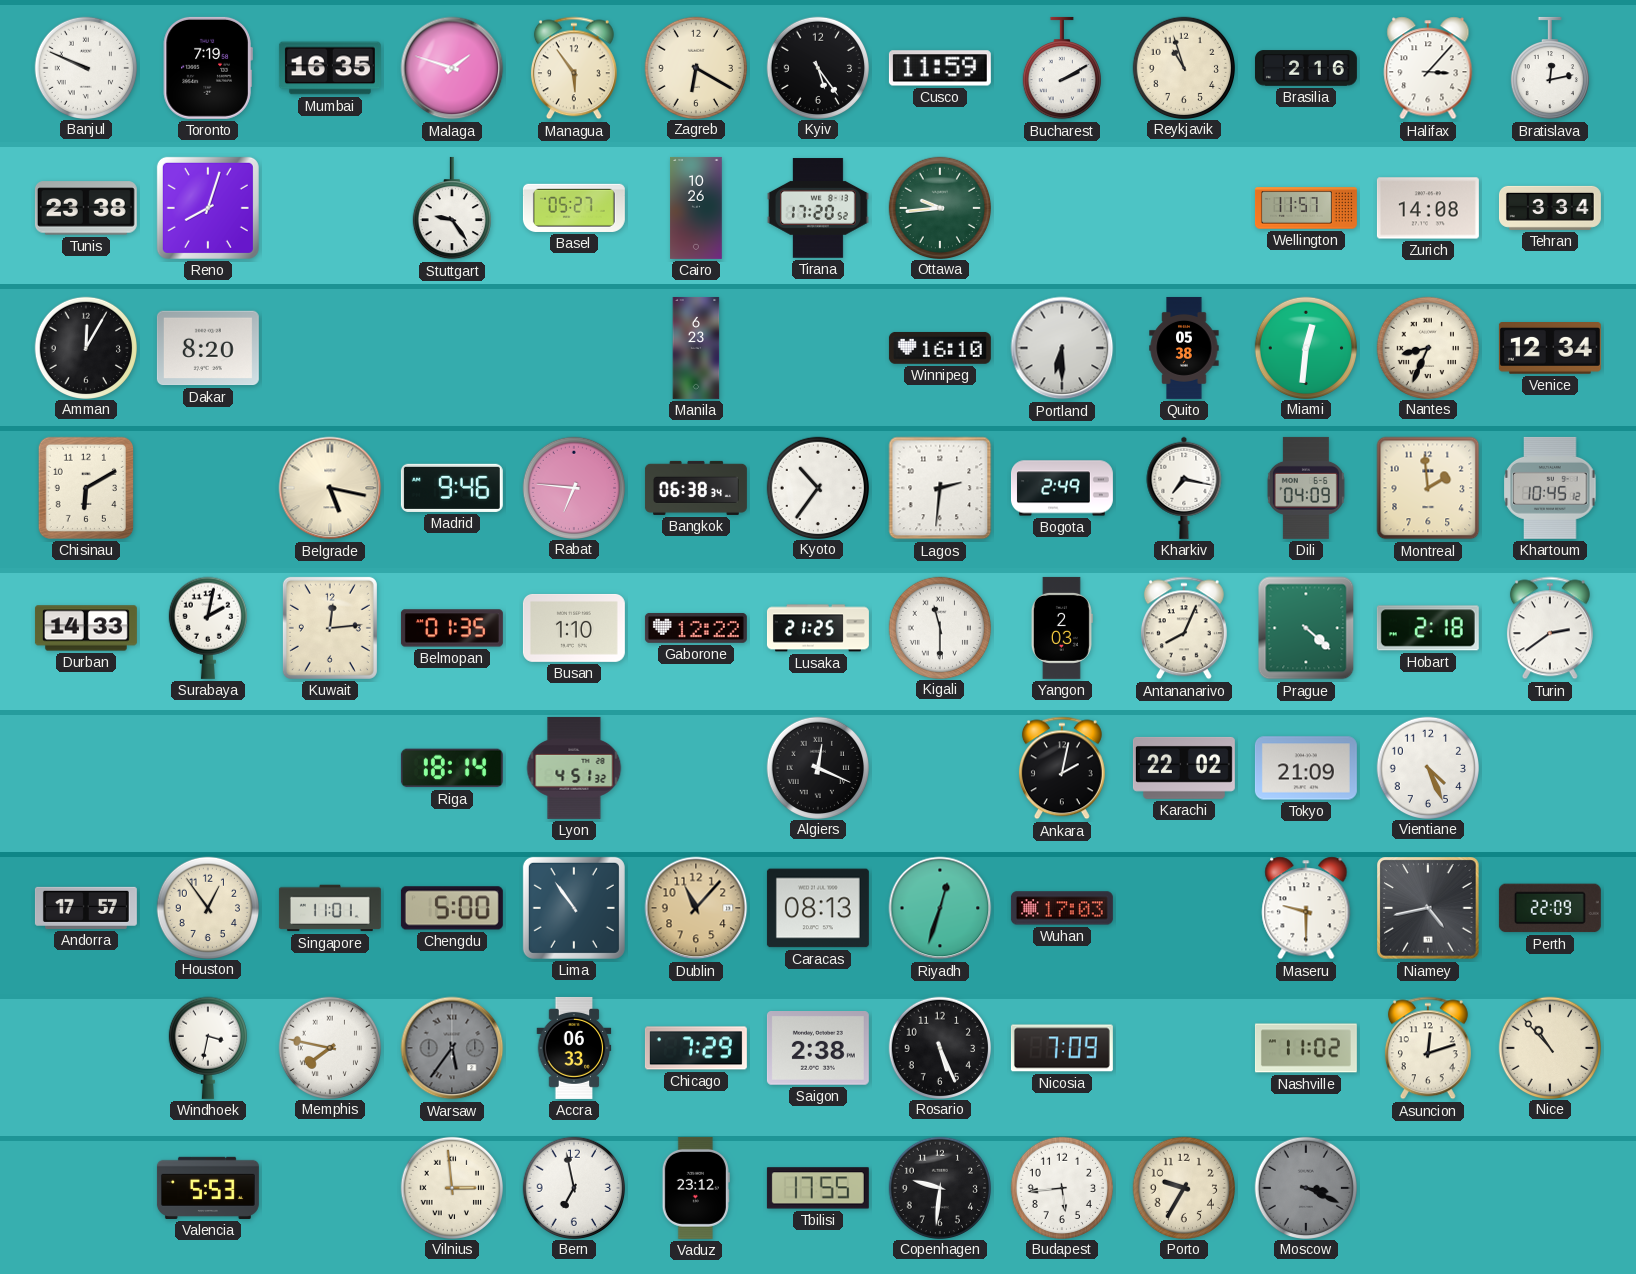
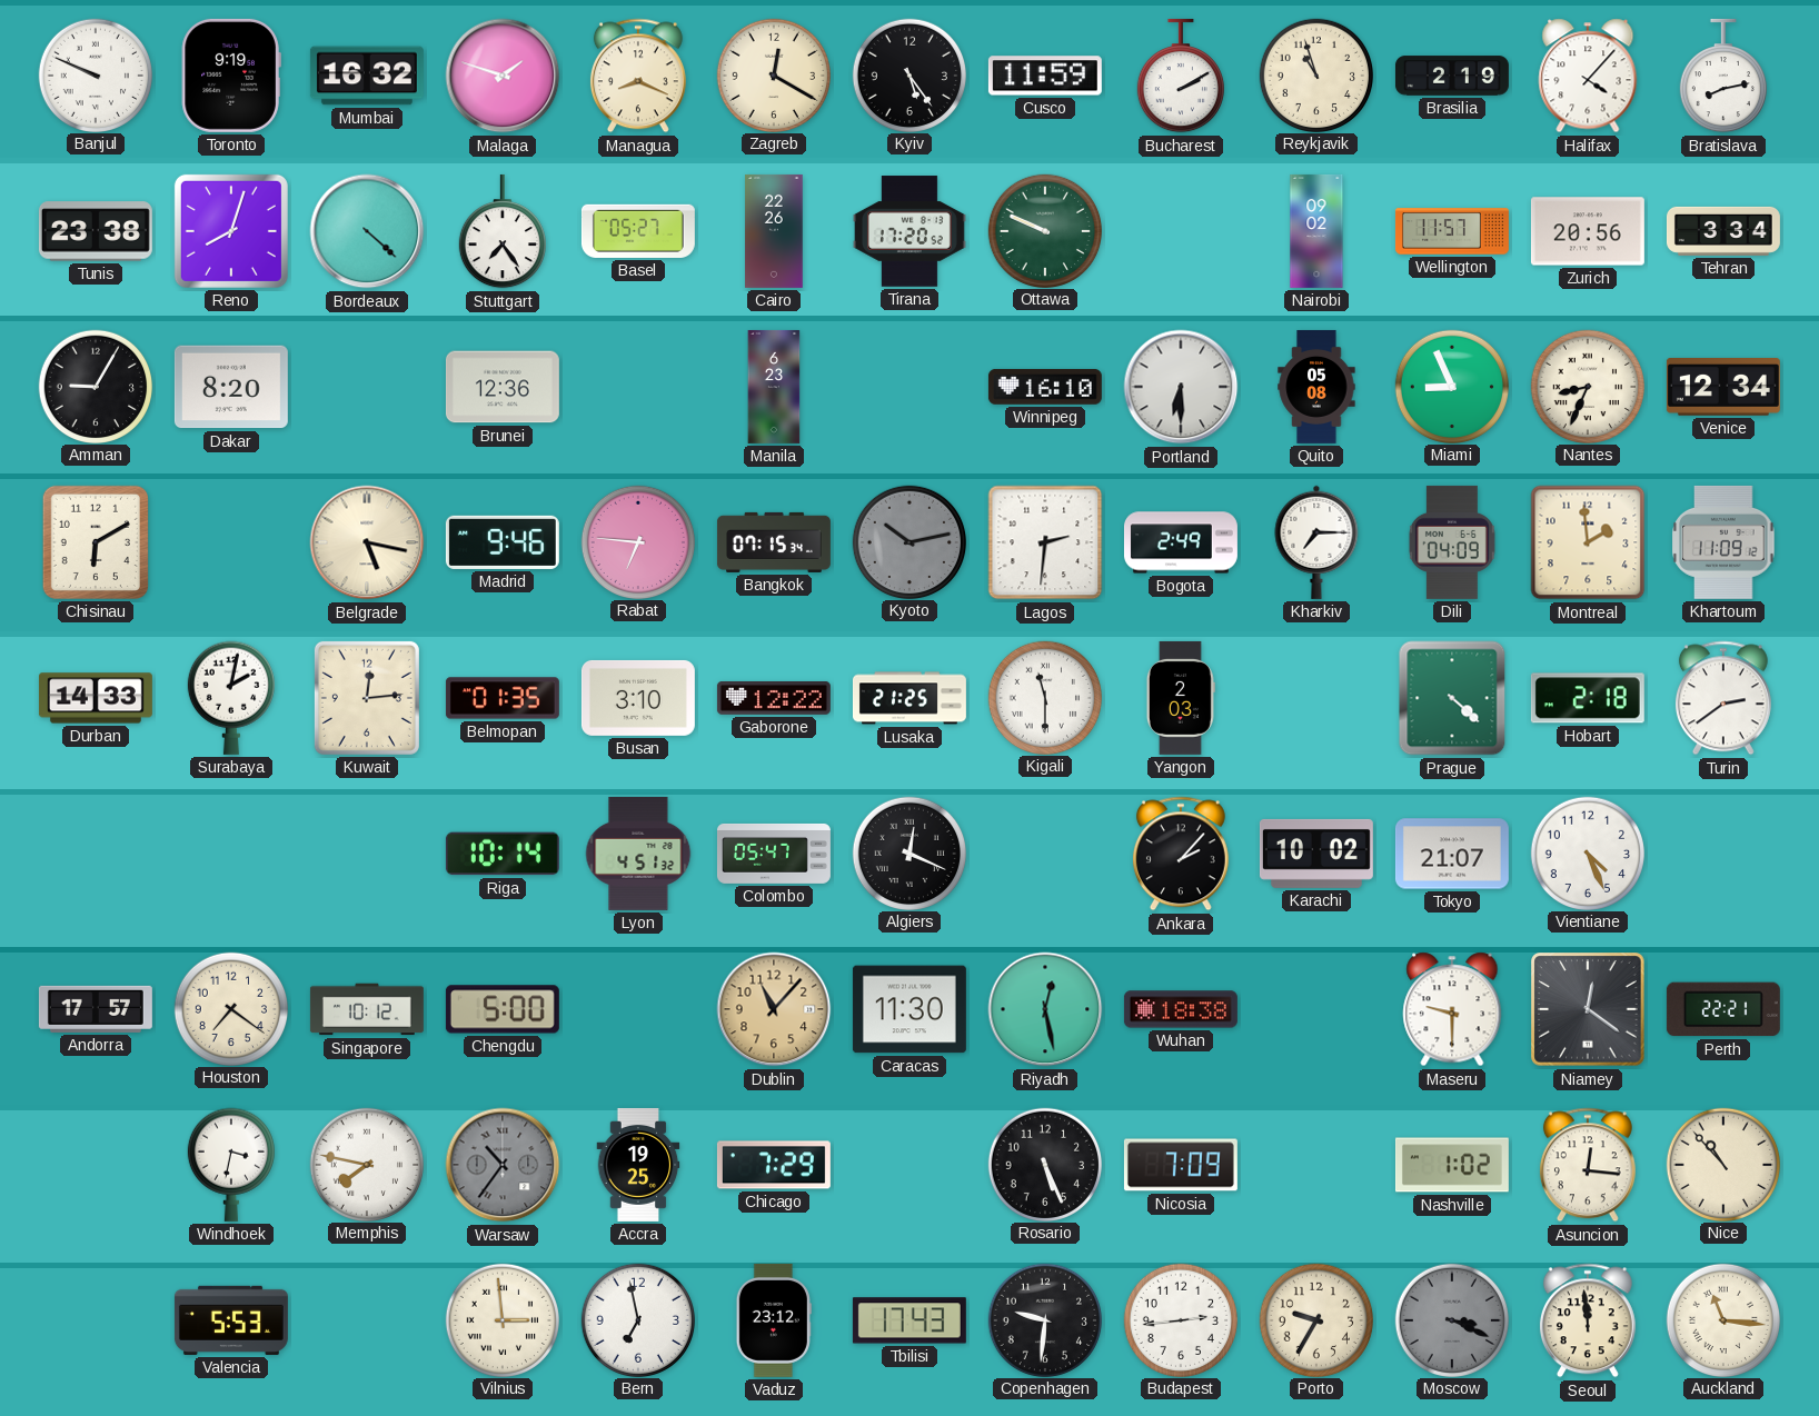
Toronto: 7:19 -> 9:19
Mumbai: 16:35 -> 16:32
Managua: 5:54 -> 8:19
Zagreb: 6:20 -> 12:20
Brasilia: 2:16 -> 2:19
Halifax: 3:07 -> 4:07
Bratislava: 12:13 -> 8:13
Bordeaux: none -> 4:22
Stuttgart: 9:24 -> 7:24
Cairo: 10:26 -> 22:26
Ottawa: 9:44 -> 9:49
Nairobi: none -> 09:02
Zurich: 14:08 -> 20:56
Amman: 12:05 -> 9:05
Brunei: none -> 12:36
Quito: 05:38 -> 05:08
Miami: 12:31 -> 8:56
Bangkok: 06:38 -> 07:15
Kyoto: 10:36 -> 10:13
Kyoto dial: white -> grey
Kharkiv: 7:17 -> 7:15
Khartoum: 10:45 -> 11:09
Busan: 1:10 -> 3:10
Antananarivo: 8:04 -> none
Riga: 18:14 -> 10:14
Colombo: none -> 05:47
Ankara: 2:02 -> 2:07
Karachi: 22:02 -> 10:02
Tokyo: 21:09 -> 21:07
Houston: 12:54 -> 7:21
Singapore: 11:01 -> 10:12
Lima: 10:54 -> none
Caracas: 08:13 -> 11:30
Riyadh: 12:33 -> 12:28
Wuhan: 17:03 -> 18:38
Niamey: 4:43 -> 12:21
Perth: 22:09 -> 22:21
Warsaw: 5:36 -> 10:36
Accra: 06:33 -> 19:25
Saigon: 2:38 -> none
Nashville: 11:02 -> 1:02
Asuncion: 12:12 -> 12:16
Tbilisi: 17:55 -> 17:43
Budapest: 5:44 -> 2:44
Seoul: none -> 11:59
Auckland: none -> 11:16
